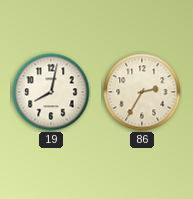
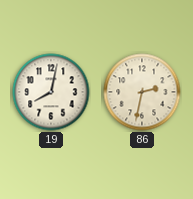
86: 2:35 -> 2:32
